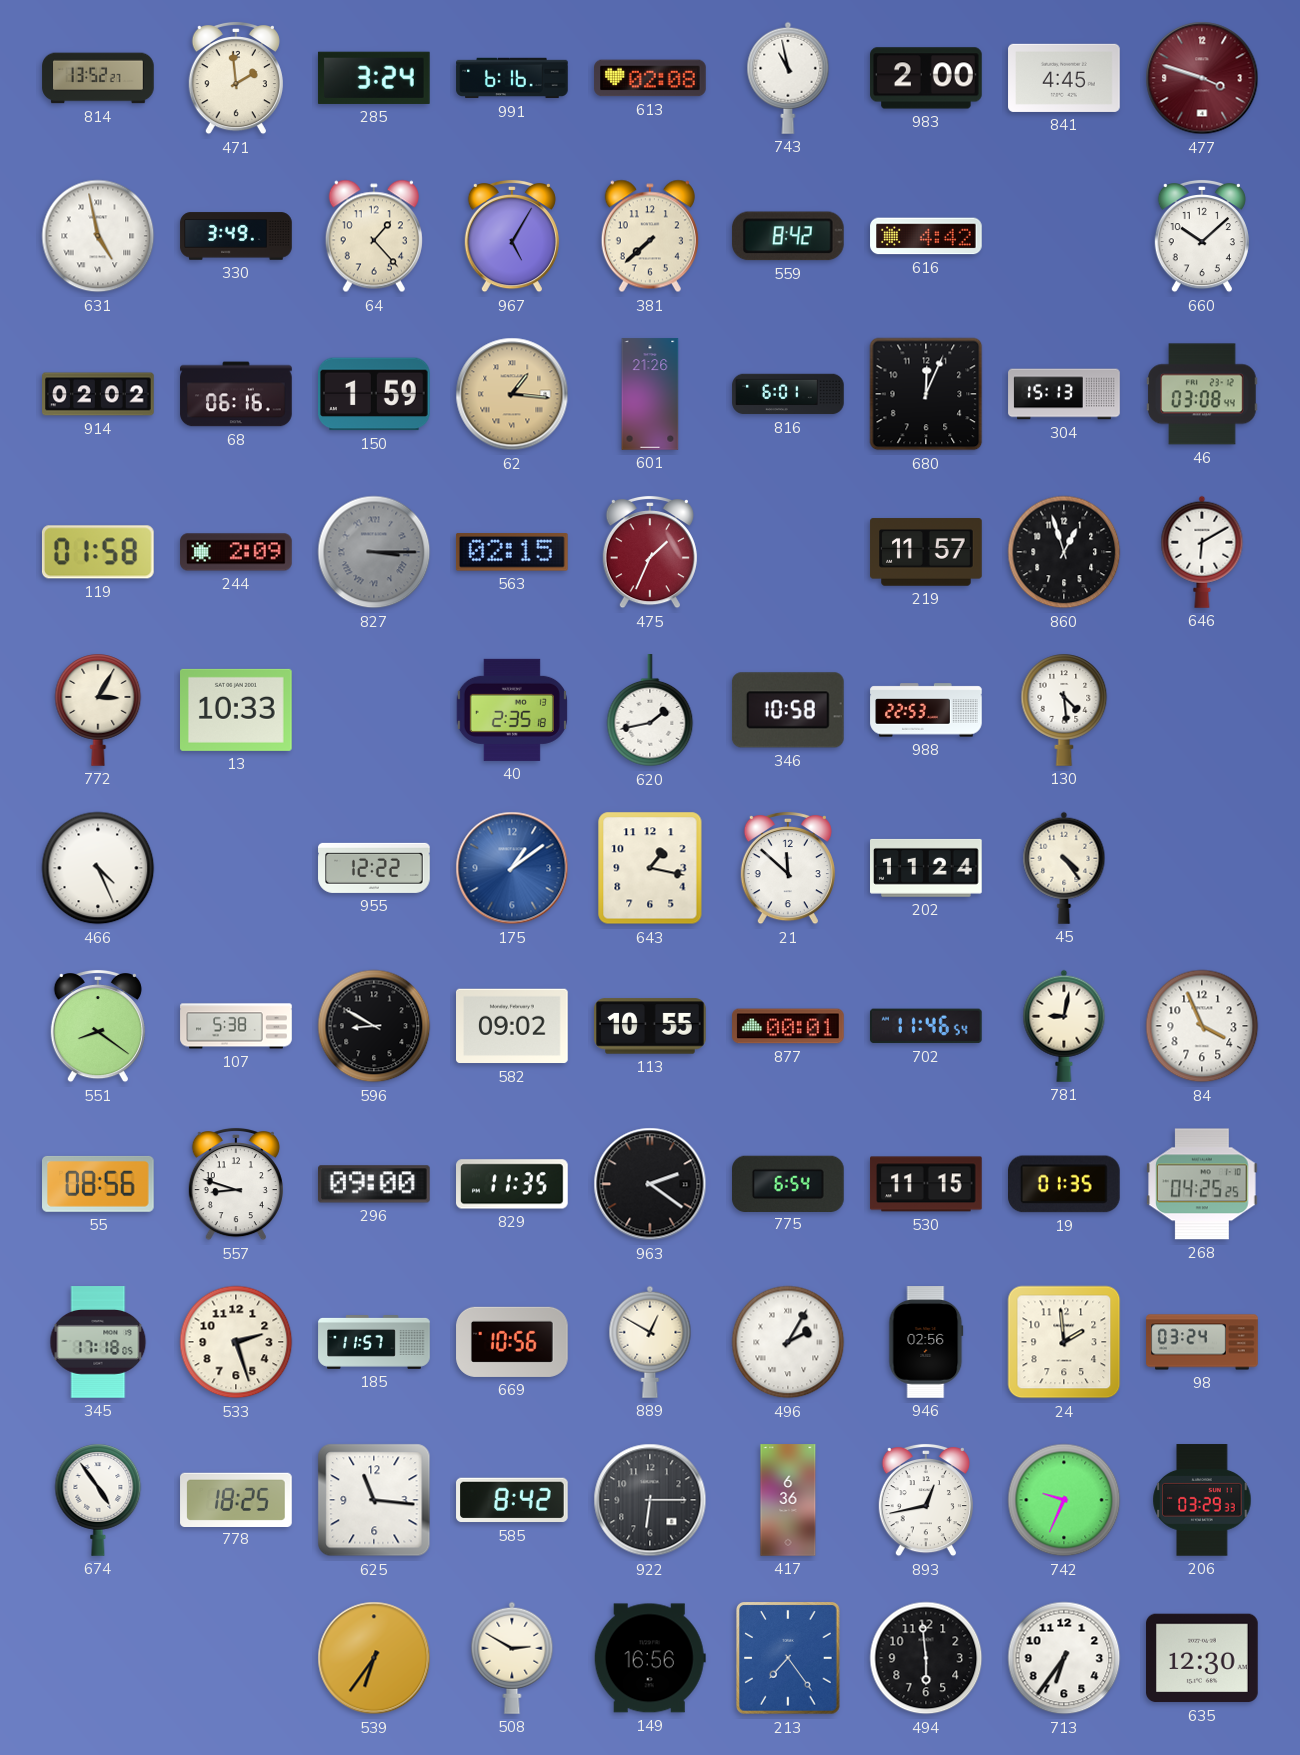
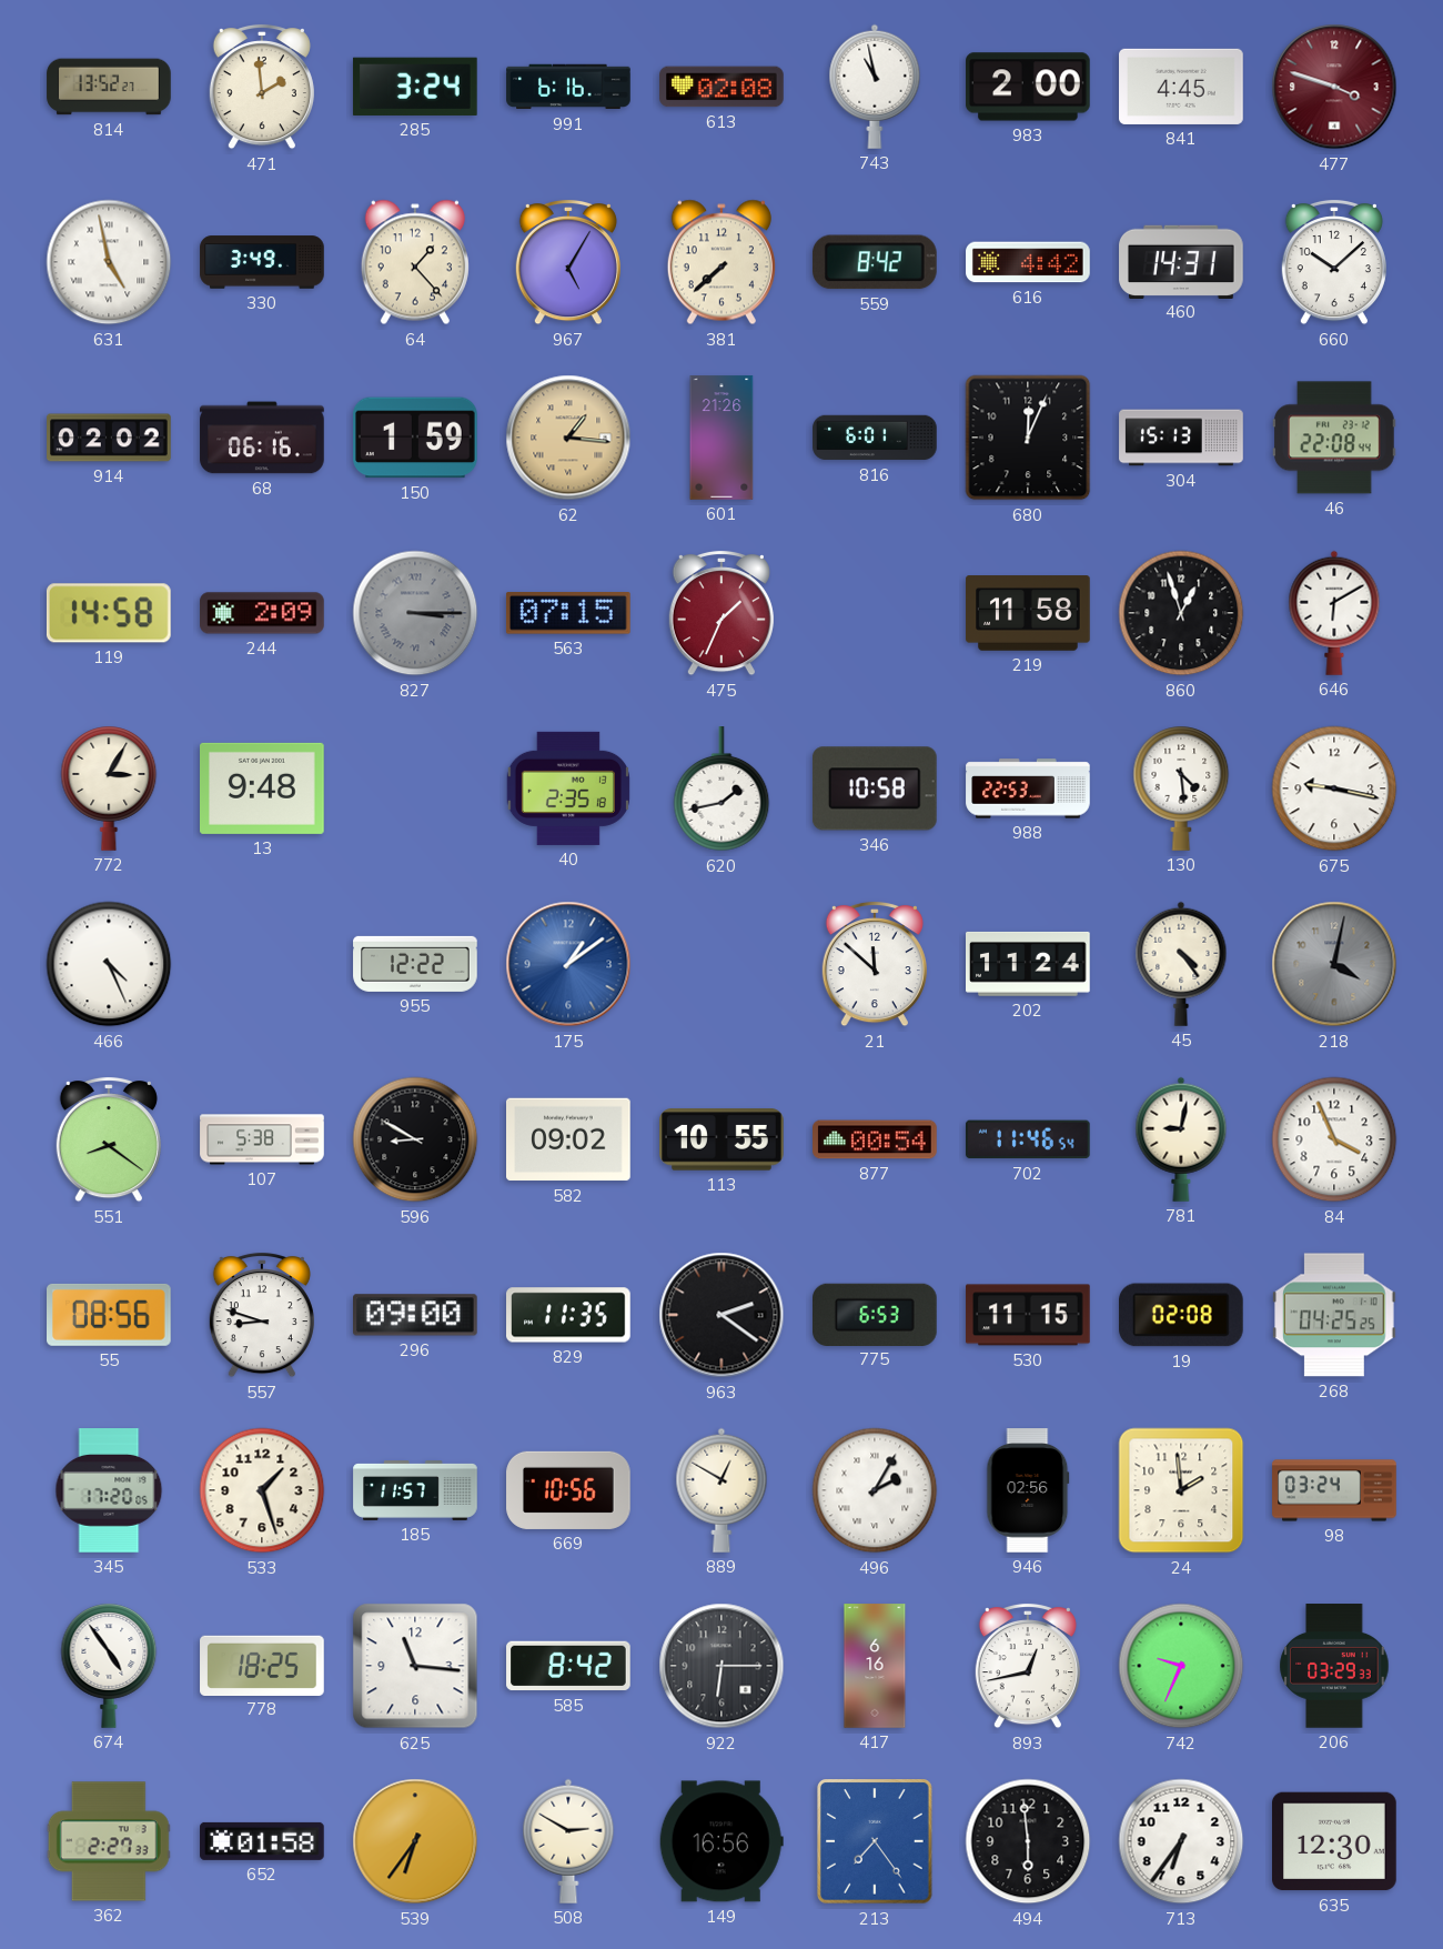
460: none -> 14:31
46: 03:08 -> 22:08
119: 01:58 -> 14:58
563: 02:15 -> 07:15
219: 11:57 -> 11:58
13: 10:33 -> 9:48
675: none -> 9:17
643: 1:17 -> none
218: none -> 4:02
877: 00:01 -> 00:54
775: 6:54 -> 6:53
19: 01:35 -> 02:08
345: 17:18 -> 17:20
533: 2:27 -> 1:27
417: 6:36 -> 6:16
362: none -> 2:27
652: none -> 01:58
